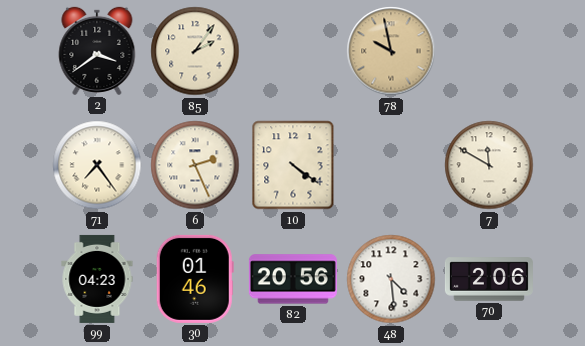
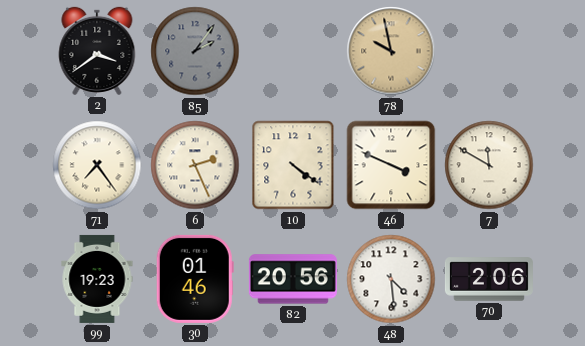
85 dial: cream -> grey
46: none -> 3:49
99: 04:23 -> 19:23
